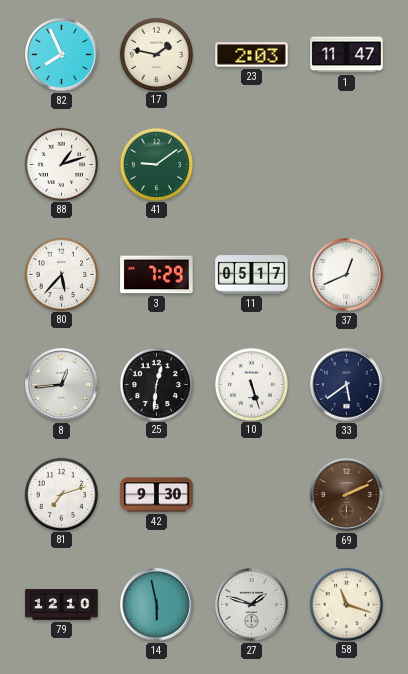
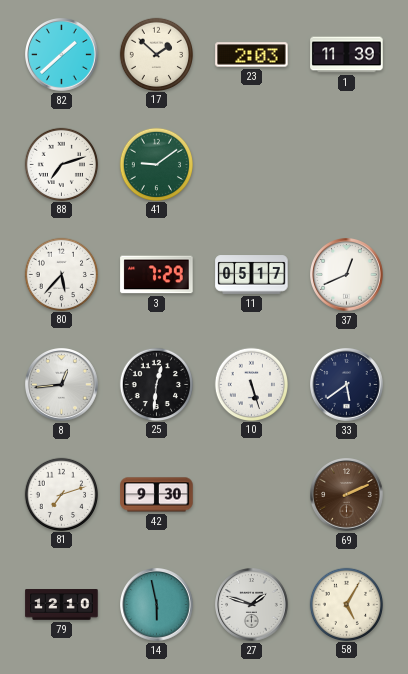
82: 7:56 -> 1:38
17: 1:47 -> 1:52
1: 11:47 -> 11:39
88: 1:12 -> 7:12
58: 11:18 -> 5:05
